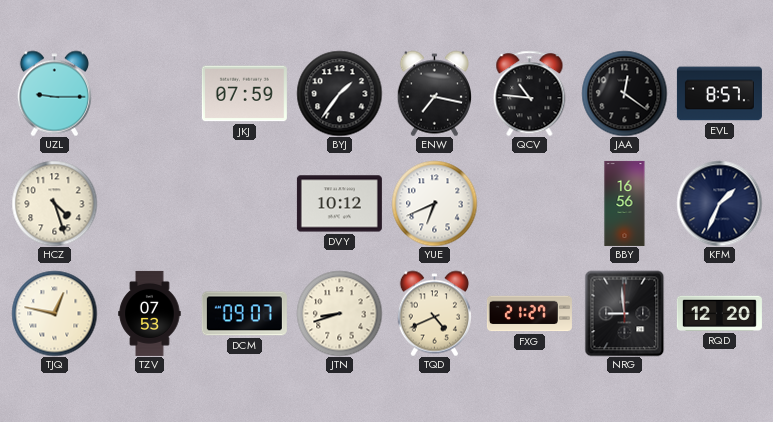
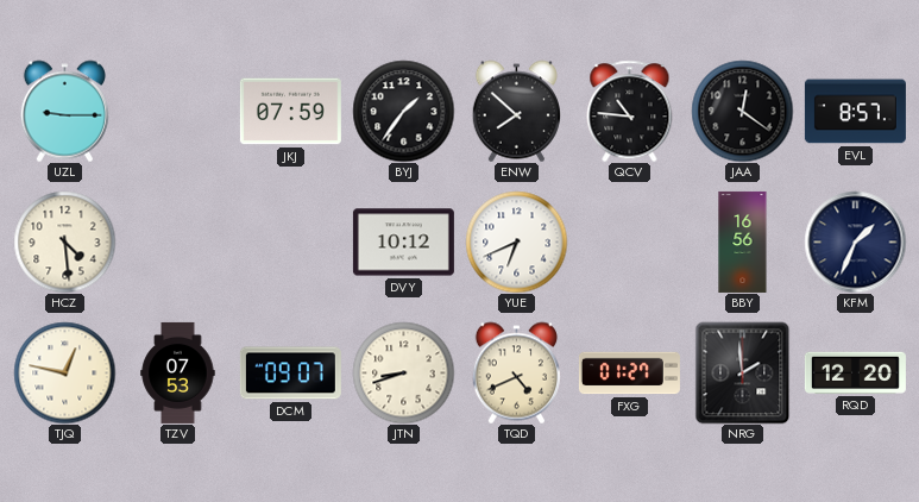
ENW: 7:17 -> 7:52
HCZ: 4:27 -> 4:29
FXG: 21:27 -> 01:27
NRG: 8:59 -> 1:59
